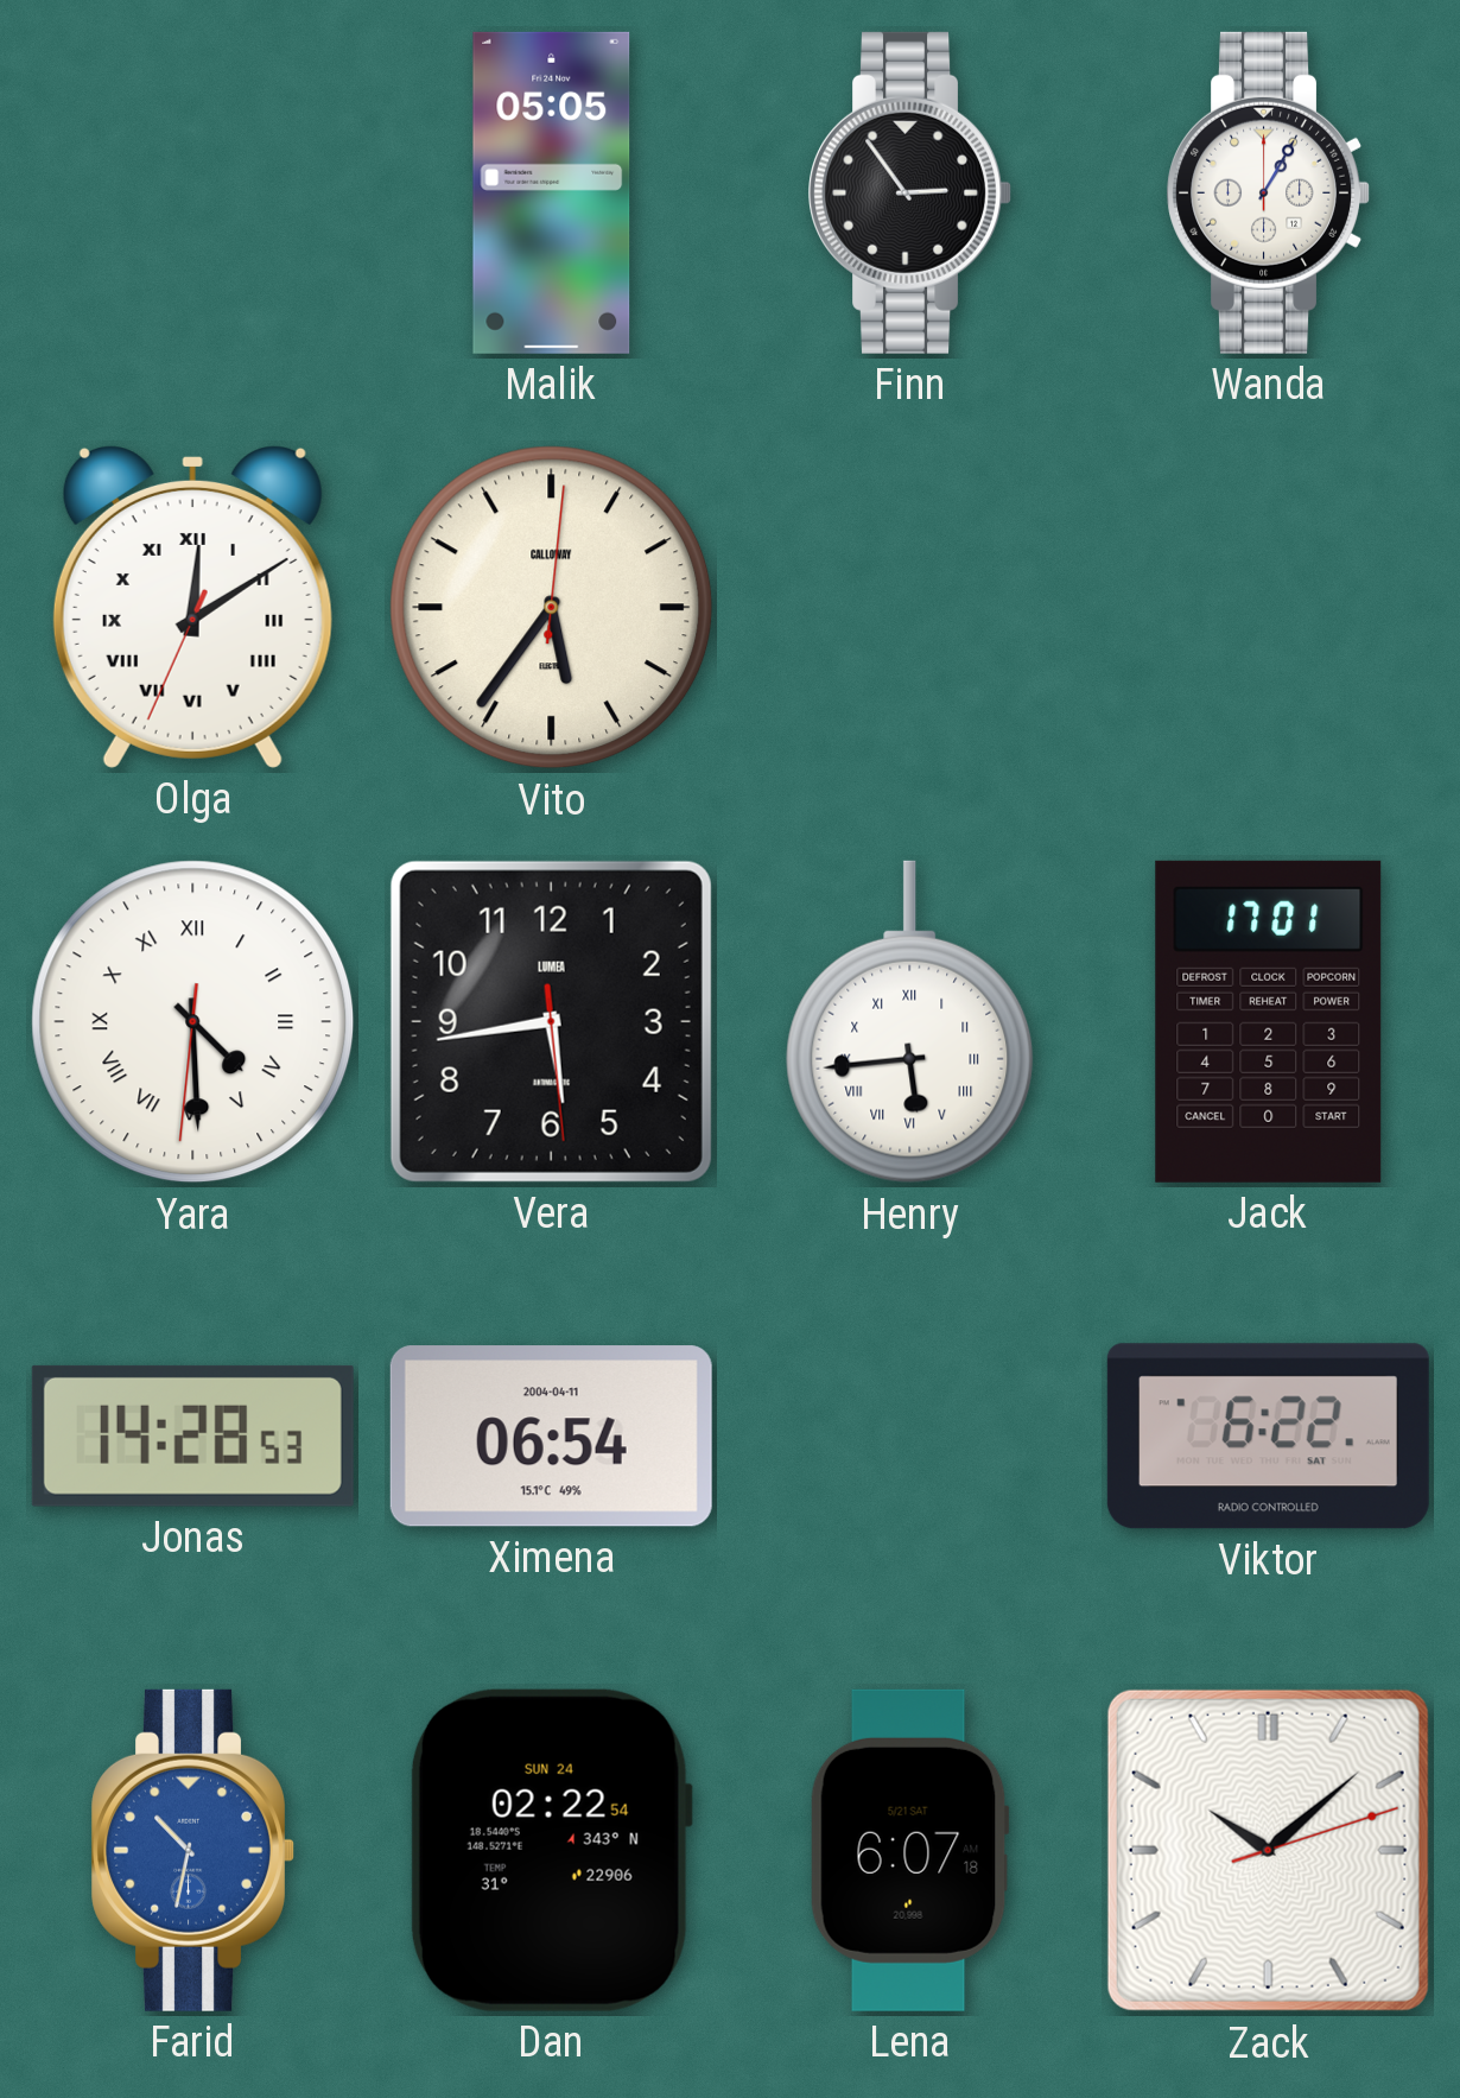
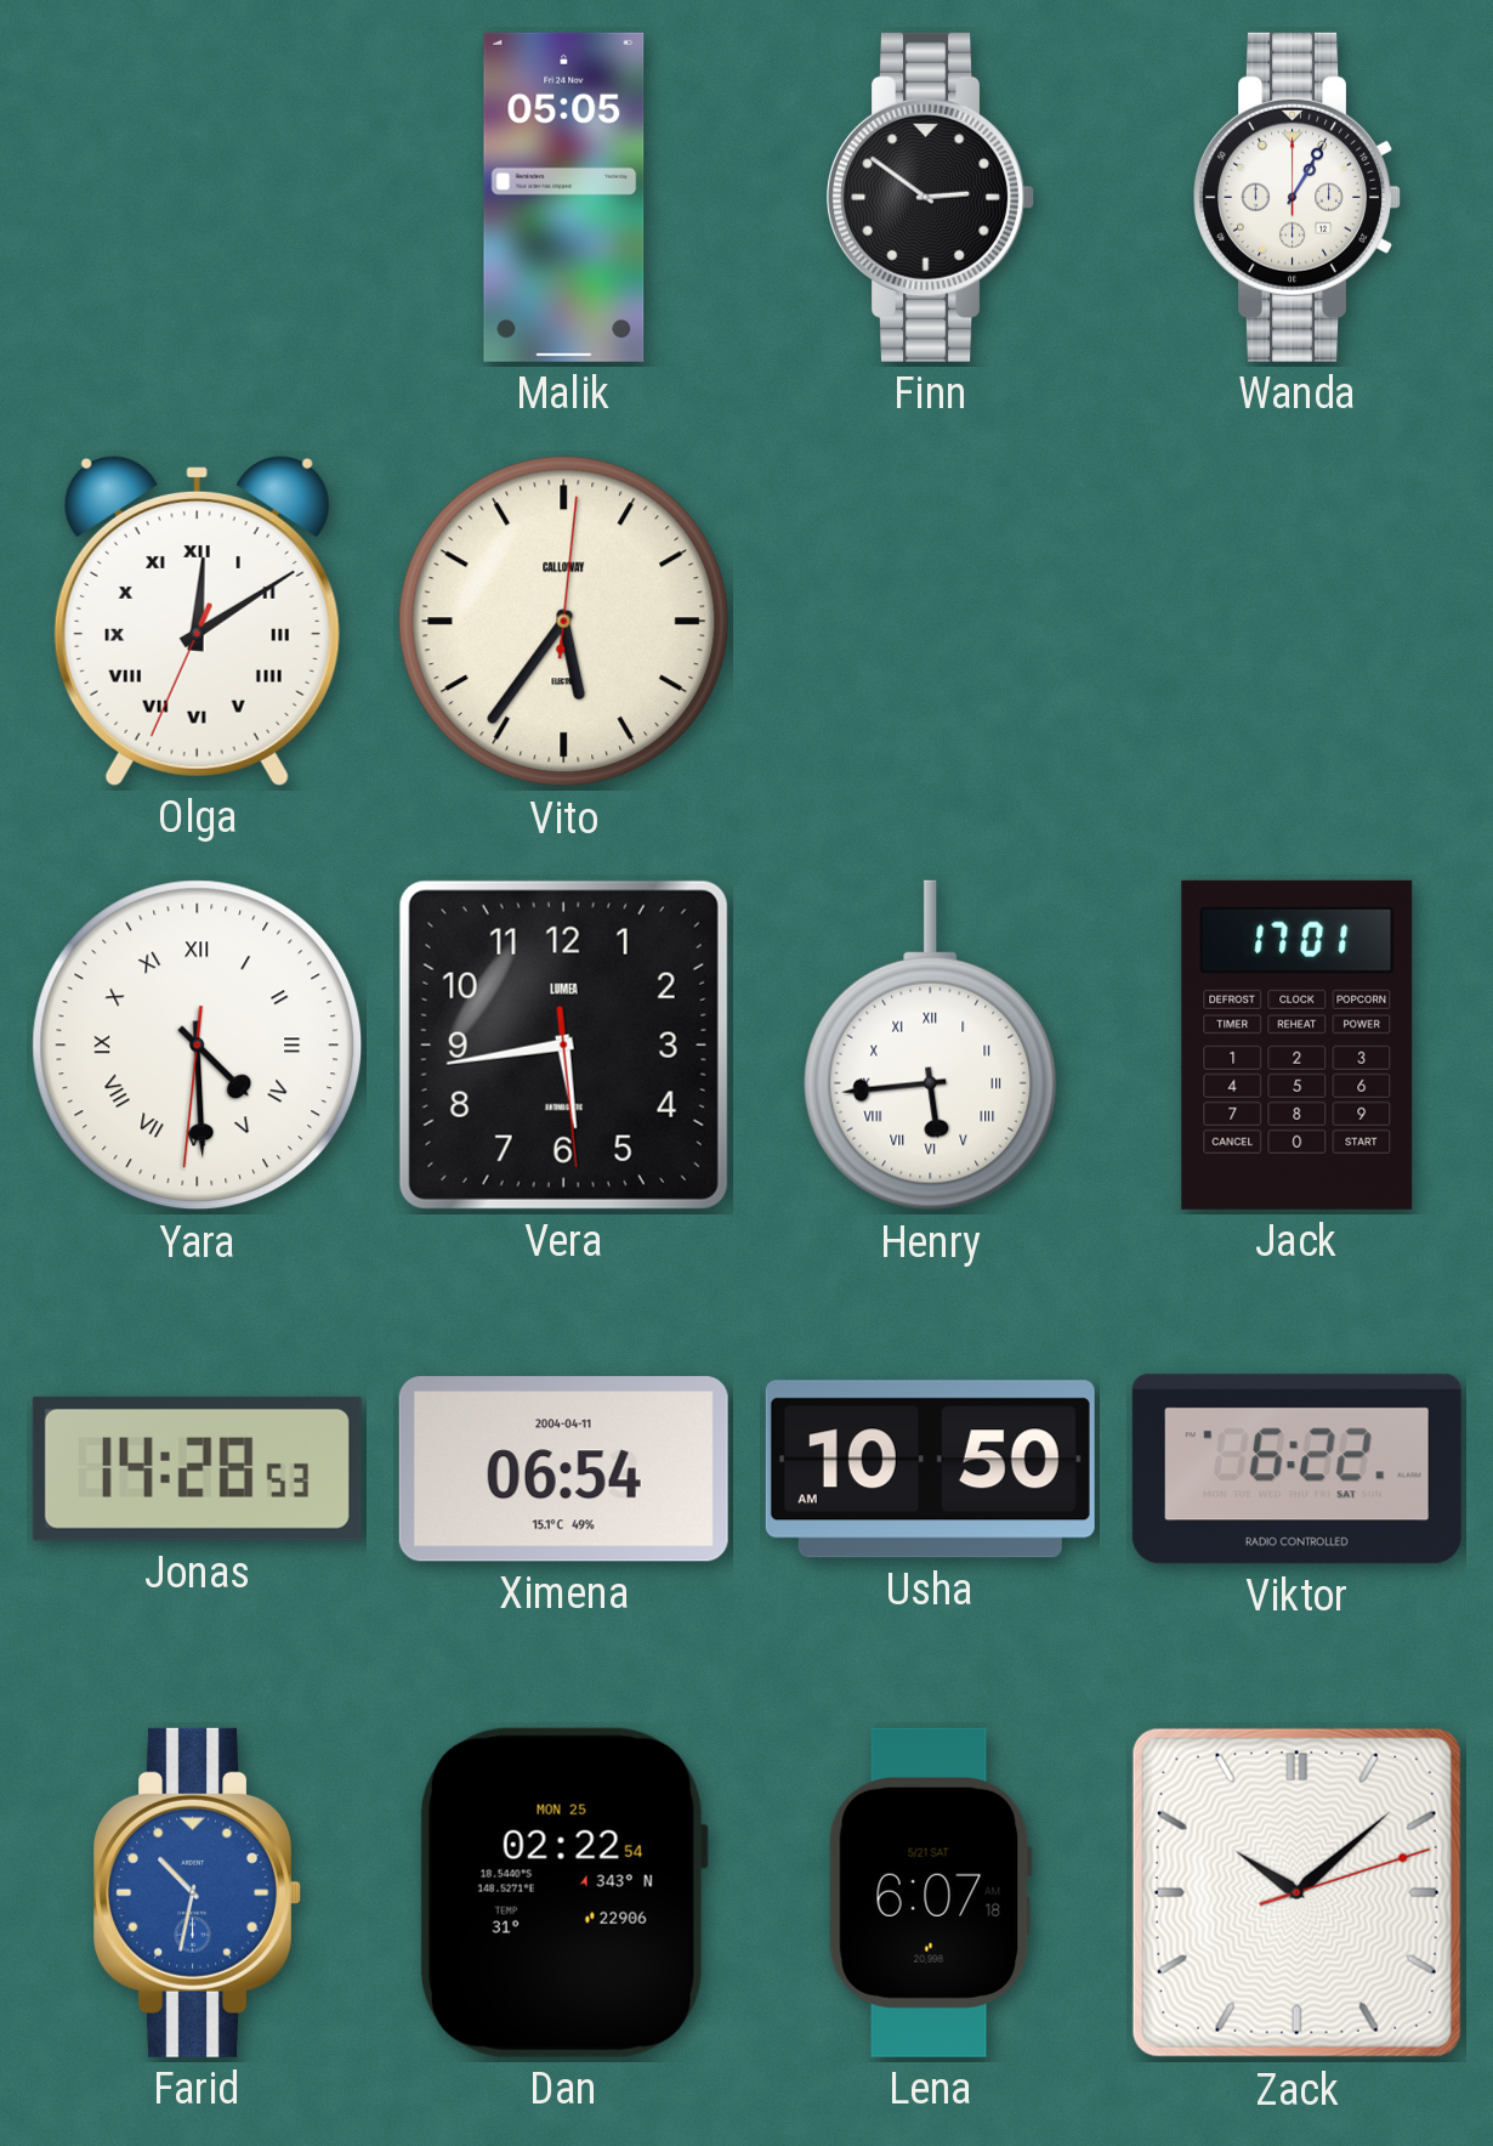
Finn: 2:54 -> 2:51
Usha: none -> 10:50
Dan date: SUN 24 -> MON 25
